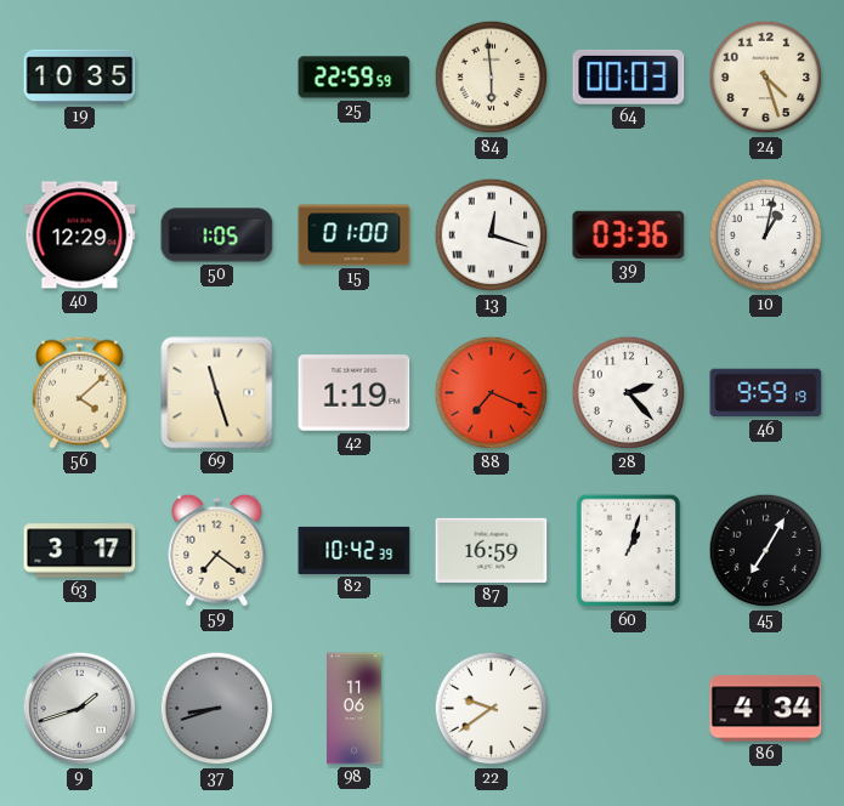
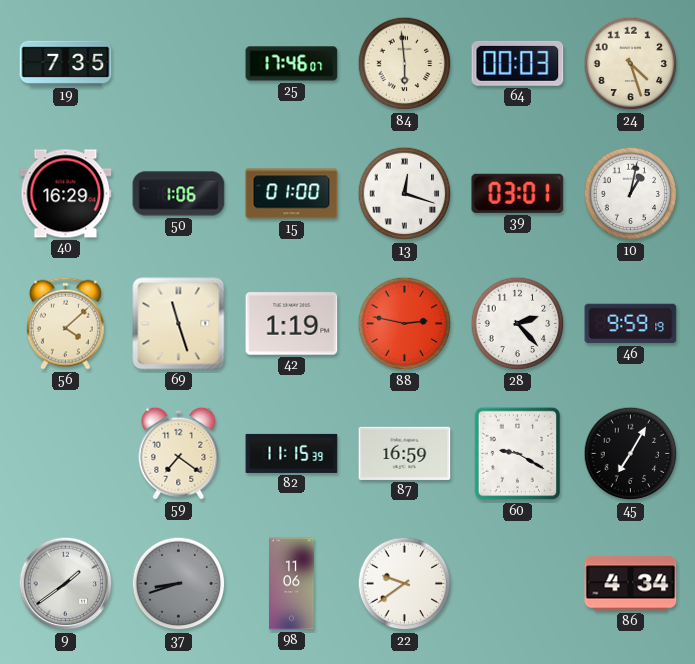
19: 10:35 -> 7:35
25: 22:59 -> 17:46
40: 12:29 -> 16:29
50: 1:05 -> 1:06
39: 03:36 -> 03:01
88: 7:19 -> 2:47
63: 3:17 -> none
82: 10:42 -> 11:15
60: 1:03 -> 9:20
9: 1:42 -> 1:39
